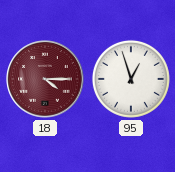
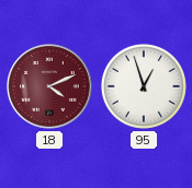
18: 4:15 -> 4:11
